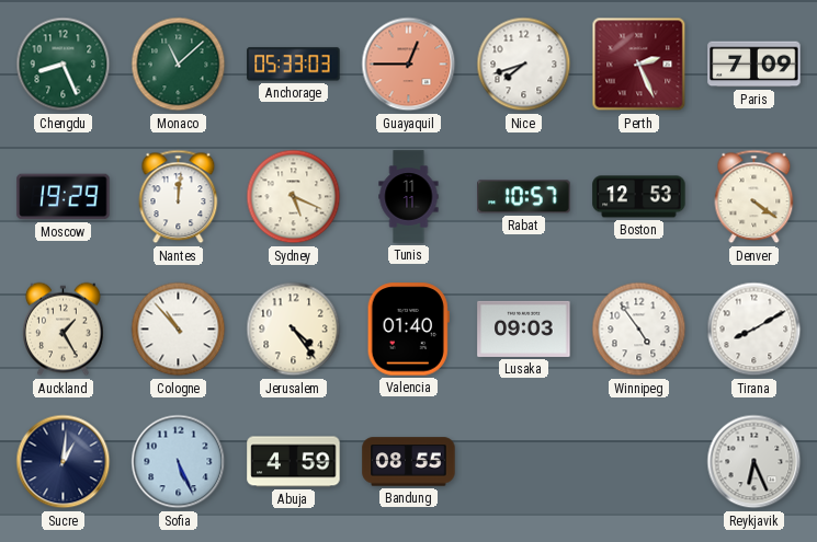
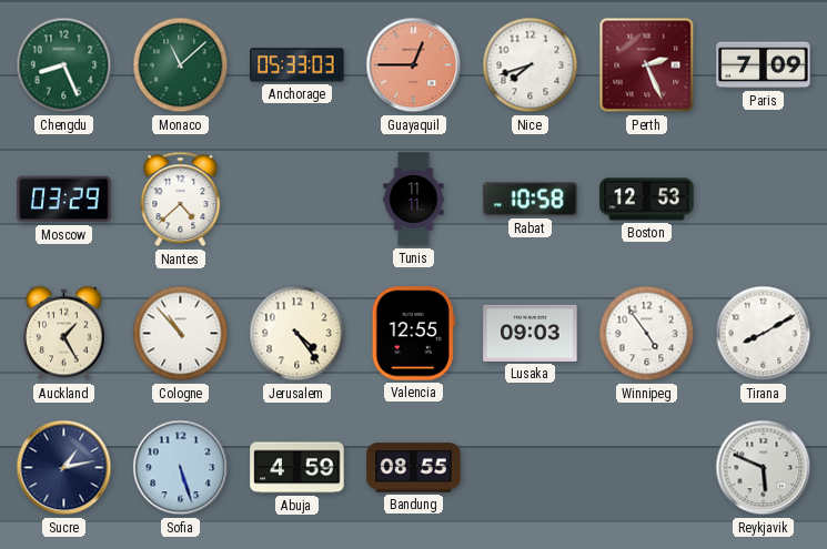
Moscow: 19:29 -> 03:29
Nantes: 12:01 -> 4:38
Sydney: 5:19 -> none
Rabat: 10:57 -> 10:58
Denver: 4:21 -> none
Valencia: 01:40 -> 12:55
Sucre: 1:01 -> 1:13
Sofia: 5:26 -> 5:27
Reykjavik: 6:26 -> 5:49
